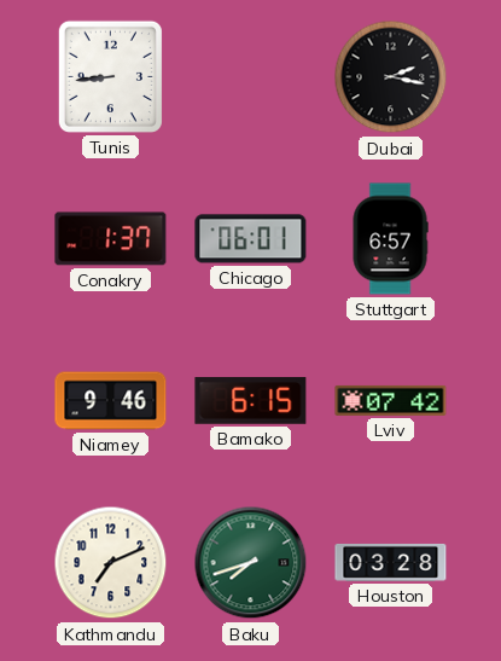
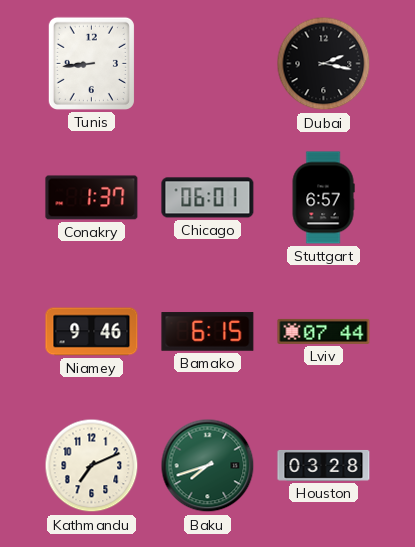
Lviv: 07:42 -> 07:44
